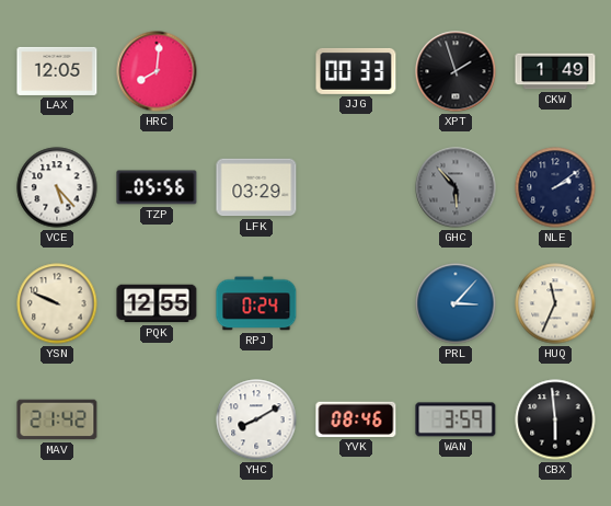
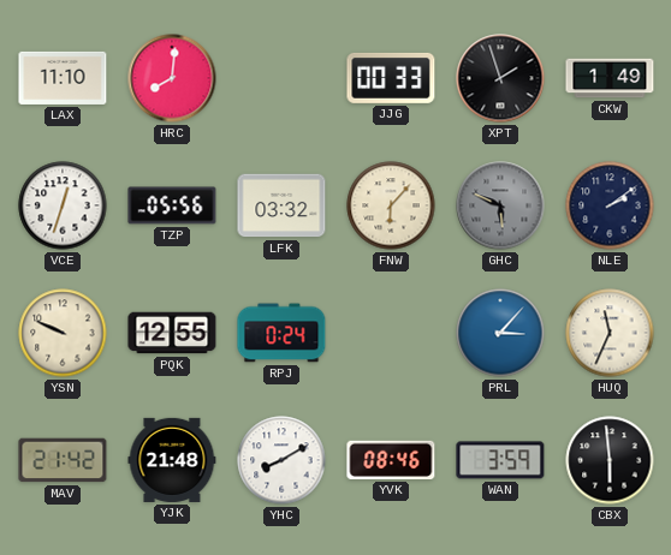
LAX: 12:05 -> 11:10
VCE: 5:23 -> 12:33
LFK: 03:29 -> 03:32
FNW: none -> 6:07
GHC: 5:53 -> 5:49
YJK: none -> 21:48
